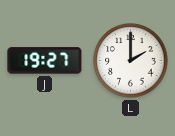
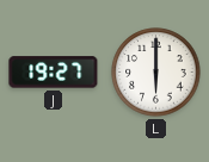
L: 2:00 -> 6:00
